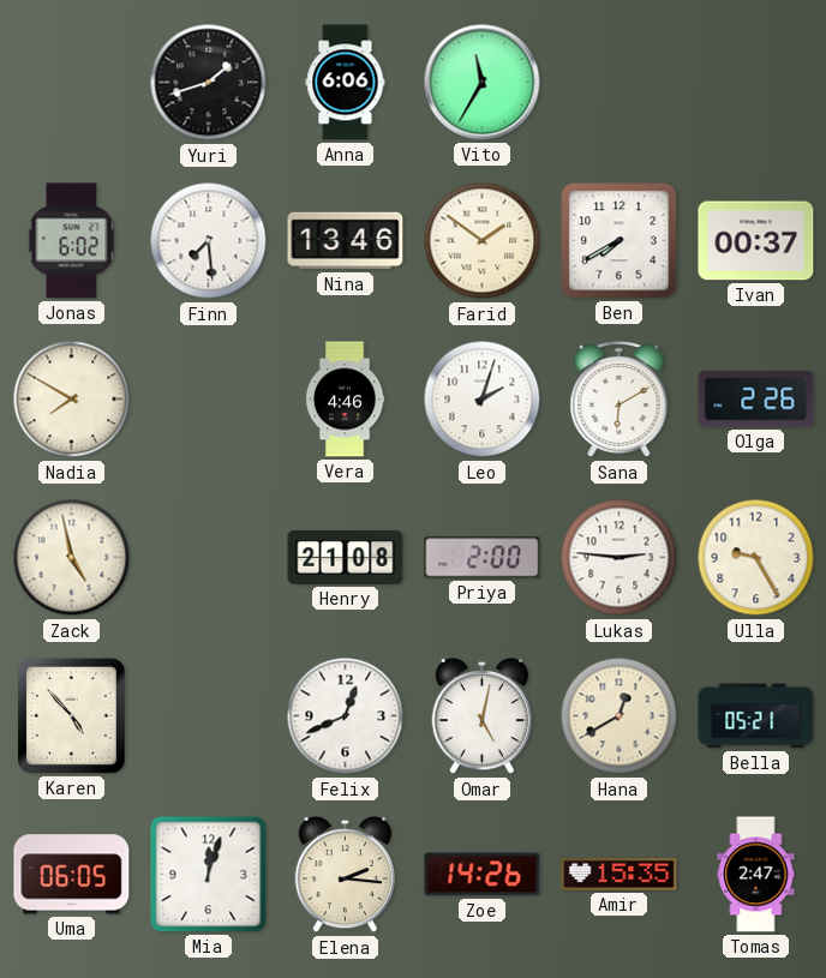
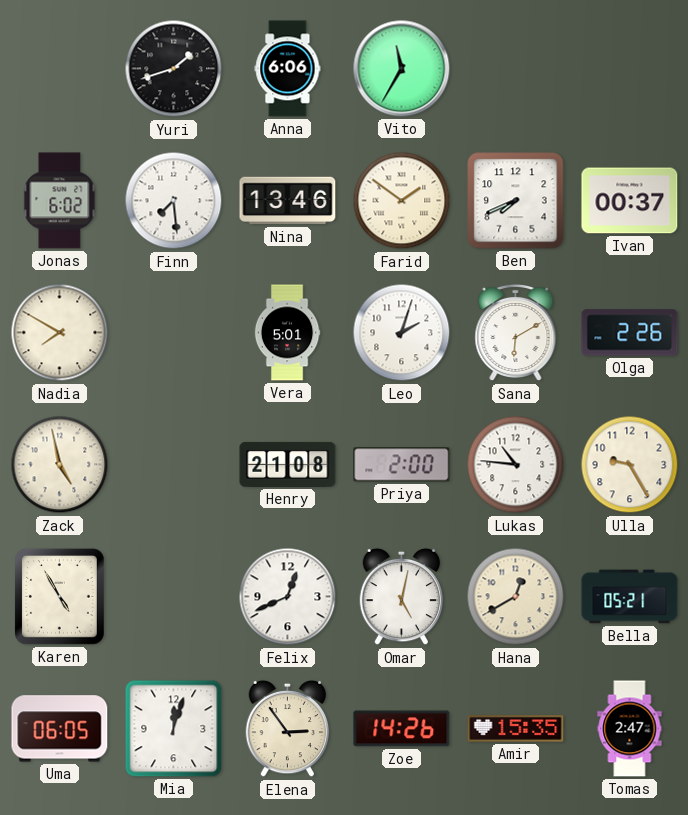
Ben: 7:40 -> 7:41
Vera: 4:46 -> 5:01
Lukas: 2:46 -> 10:46
Karen: 4:53 -> 4:55
Elena: 2:16 -> 2:54
